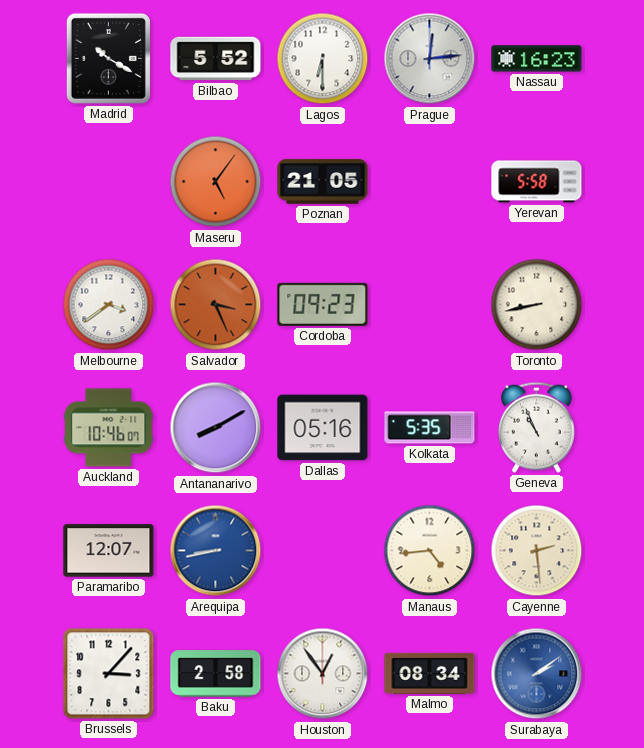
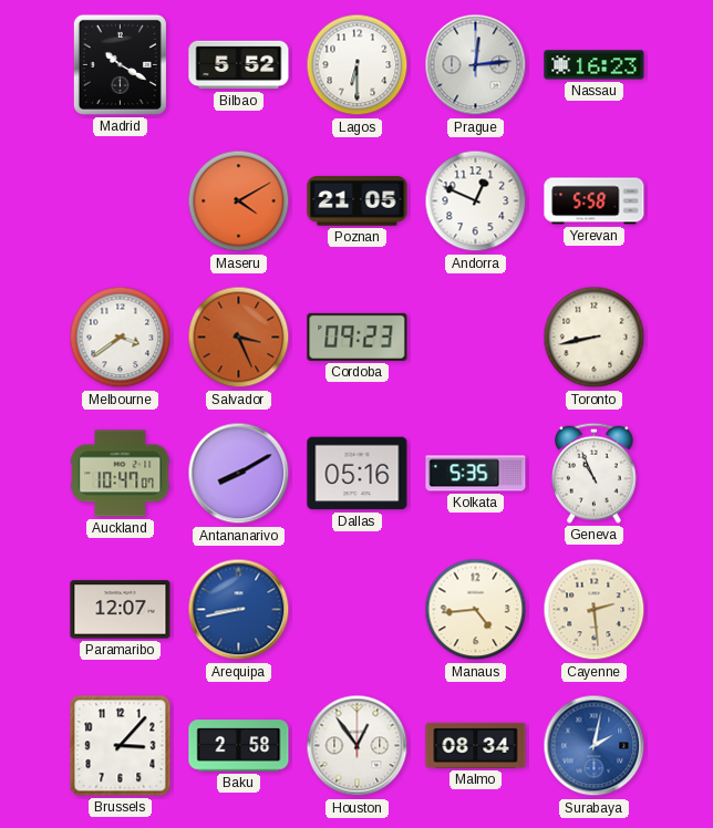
Maseru: 5:06 -> 4:10
Andorra: none -> 12:49
Auckland: 10:46 -> 10:47
Surabaya: 2:09 -> 2:02
